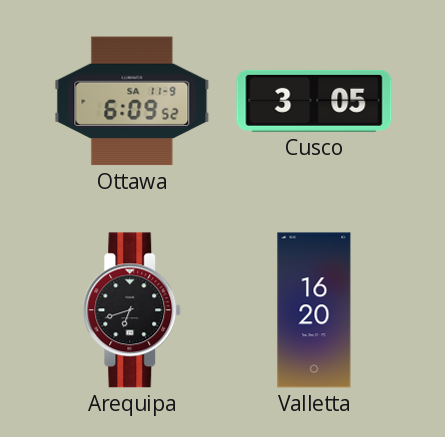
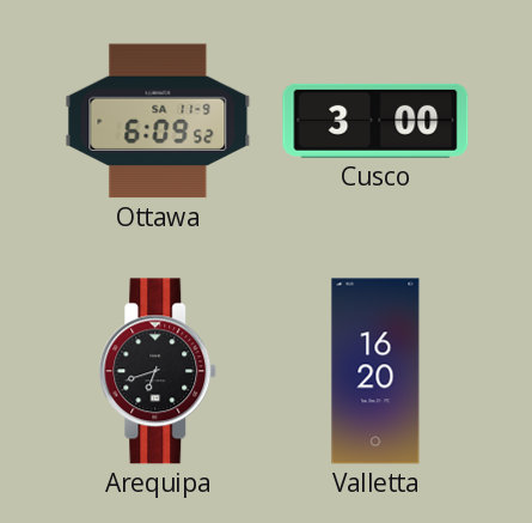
Cusco: 3:05 -> 3:00
